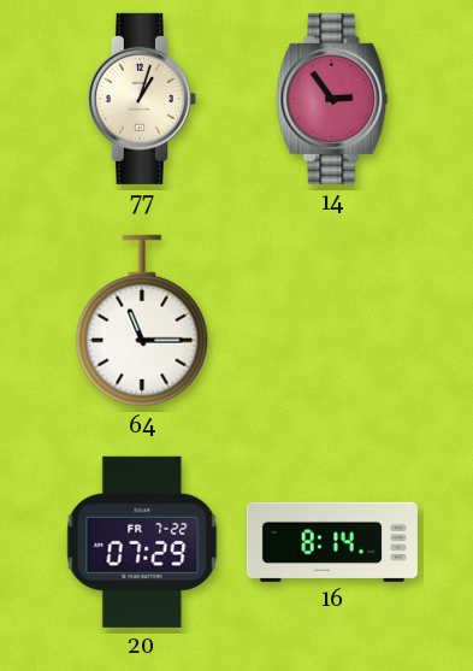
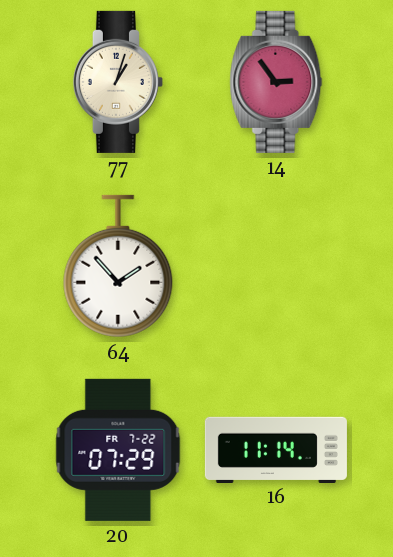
64: 11:15 -> 1:53
16: 8:14 -> 11:14
